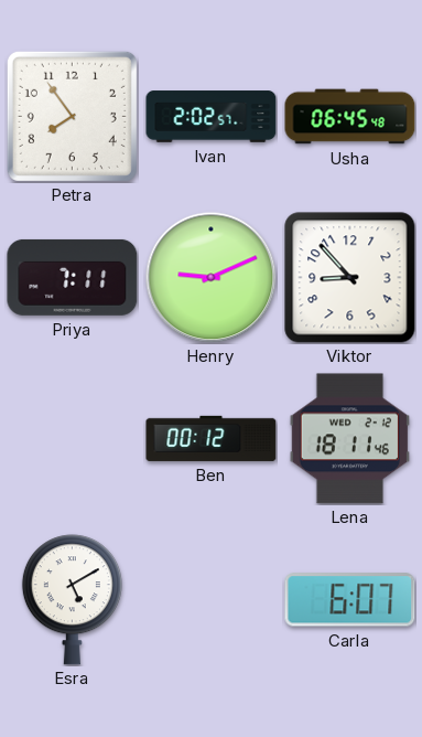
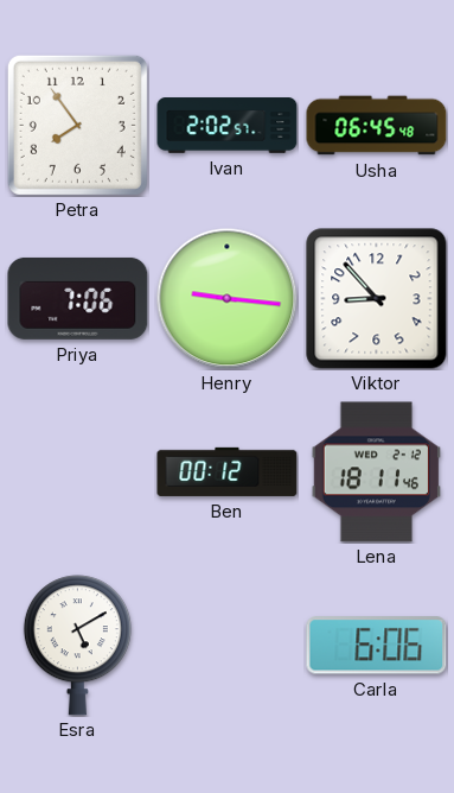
Priya: 7:11 -> 7:06
Henry: 9:11 -> 9:16
Carla: 6:07 -> 6:06
